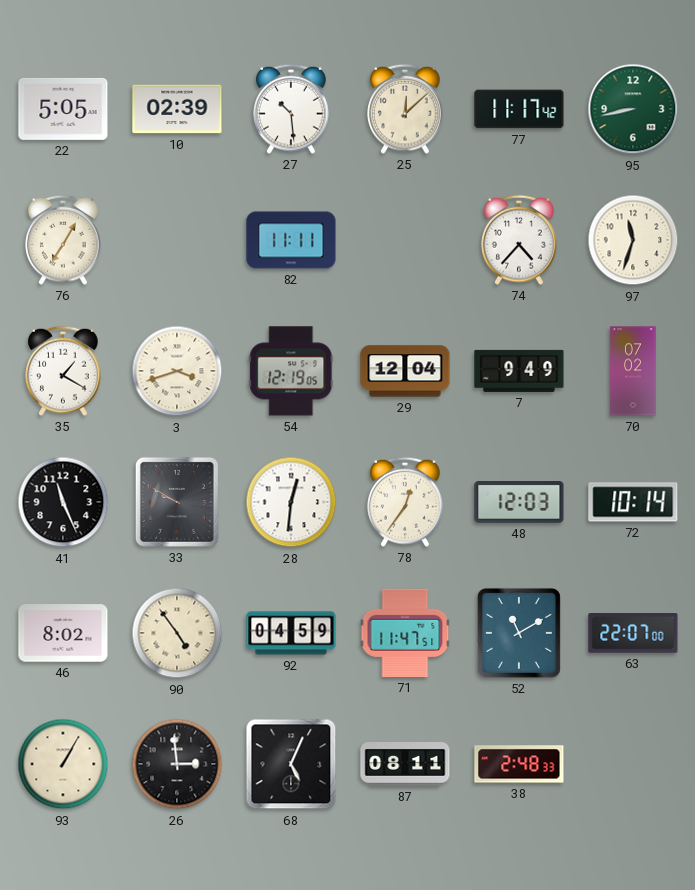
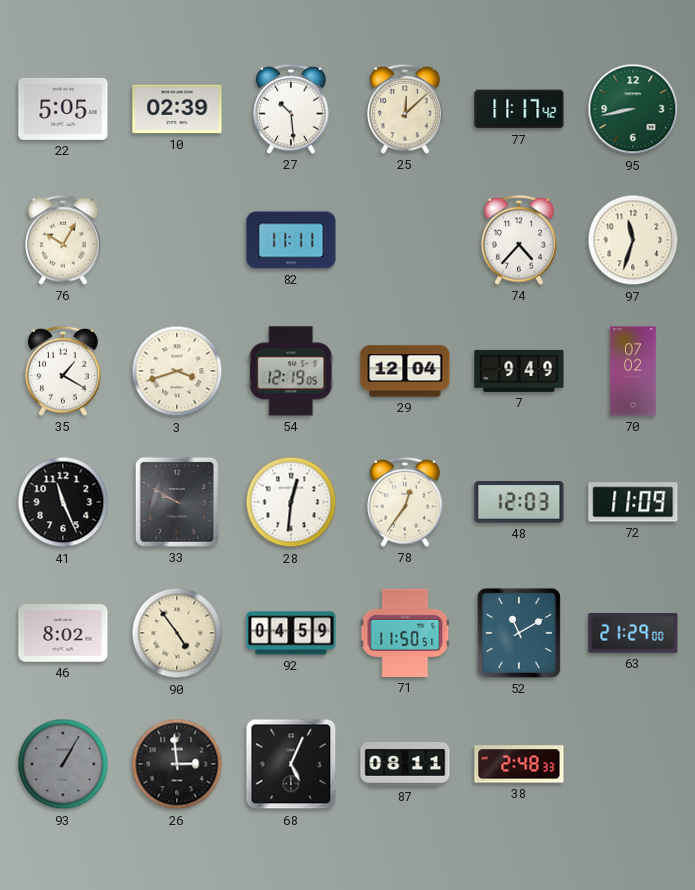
76: 7:05 -> 10:05
72: 10:14 -> 11:09
71: 11:47 -> 11:50
63: 22:07 -> 21:29
93 dial: cream -> grey
